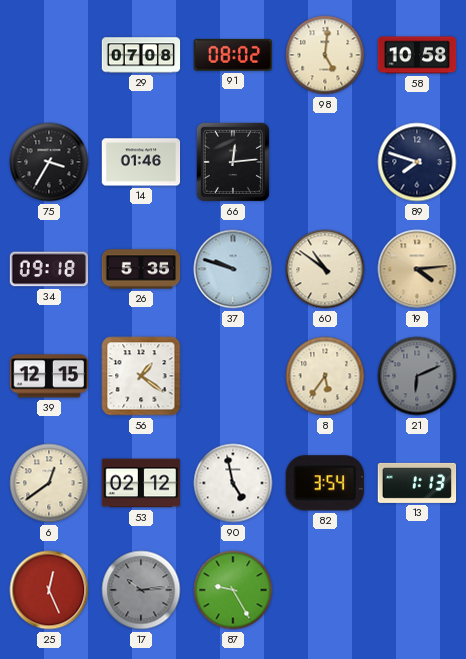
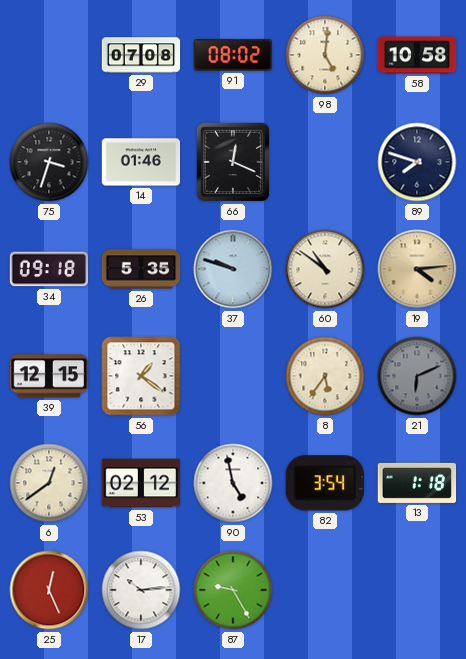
75: 3:35 -> 3:33
66: 12:14 -> 12:19
13: 1:13 -> 1:18
17 dial: grey -> white
